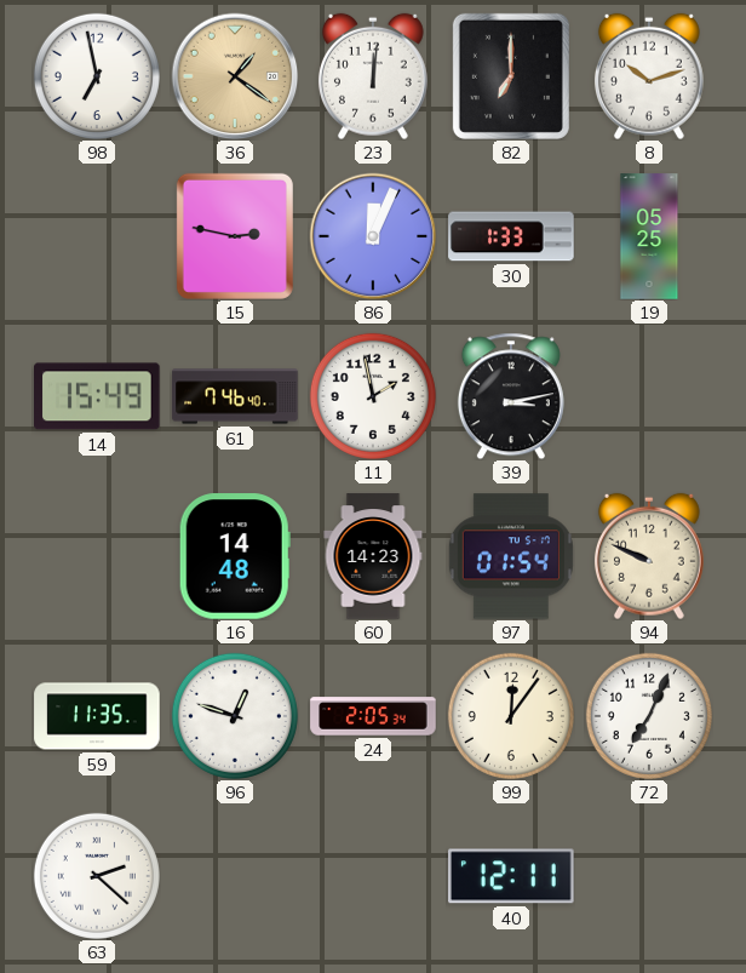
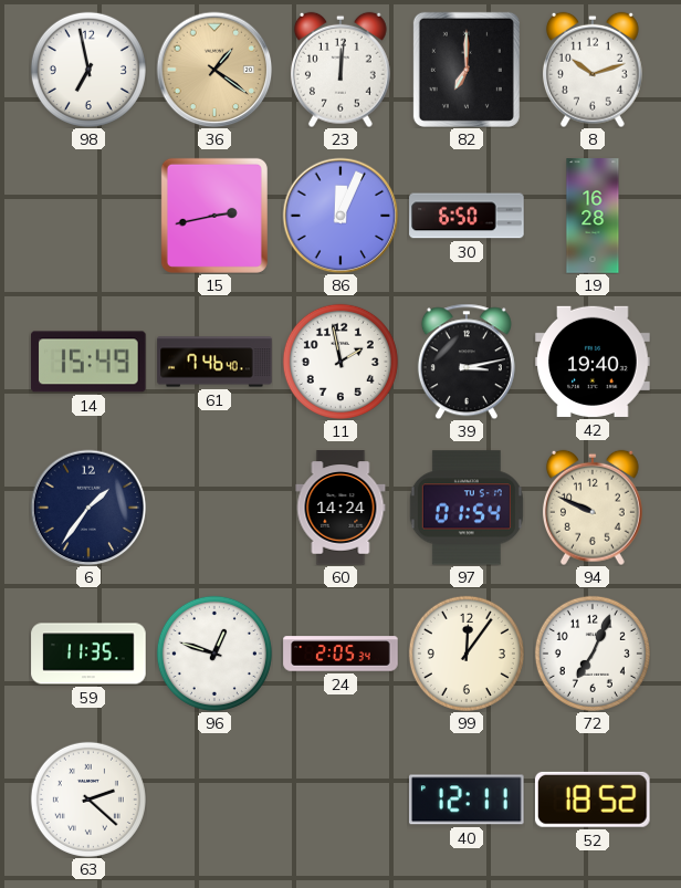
15: 2:47 -> 2:43
30: 1:33 -> 6:50
19: 05:25 -> 16:28
42: none -> 19:40
6: none -> 1:36
16: 14:48 -> none
60: 14:23 -> 14:24
52: none -> 18:52
